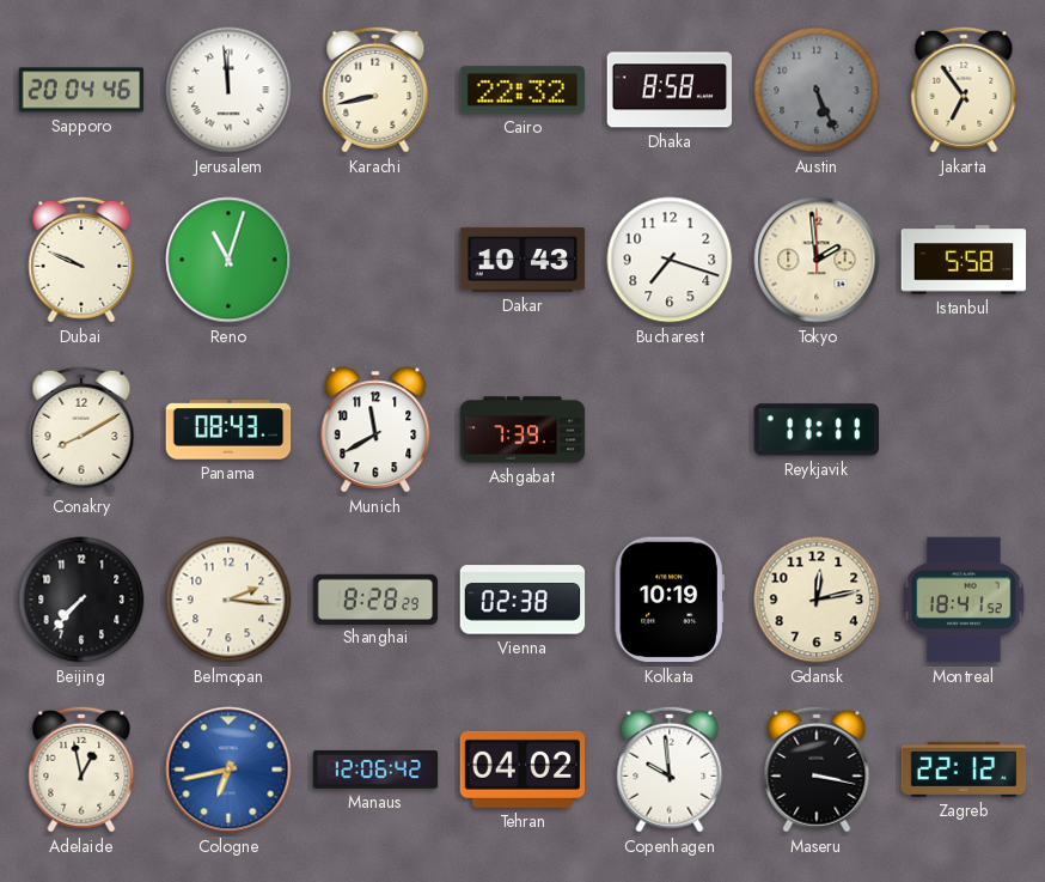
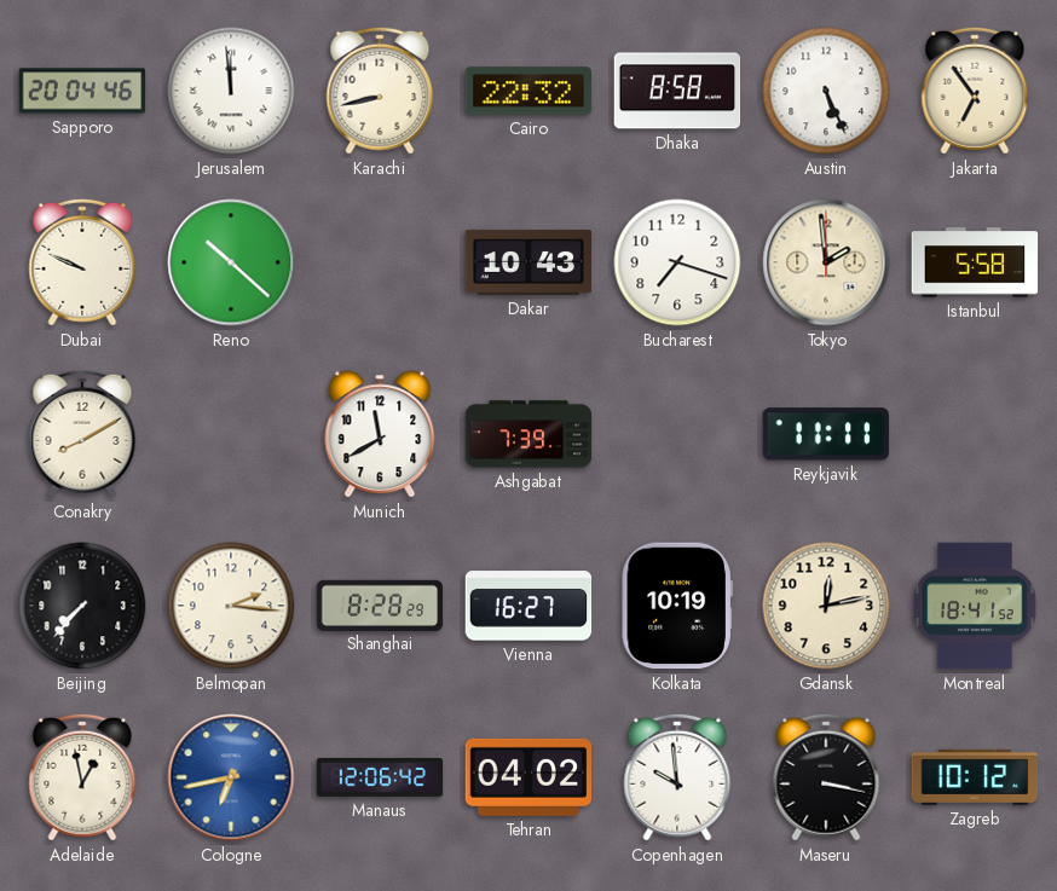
Austin dial: grey -> white
Reno: 11:03 -> 10:22
Panama: 08:43 -> none
Vienna: 02:38 -> 16:27
Zagreb: 22:12 -> 10:12
